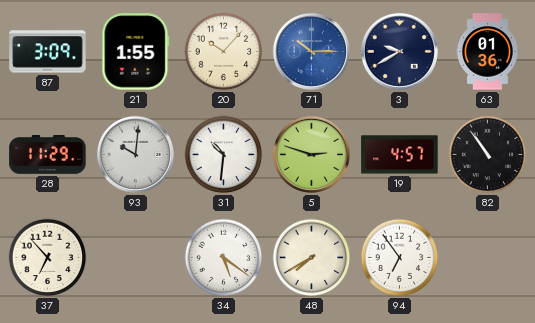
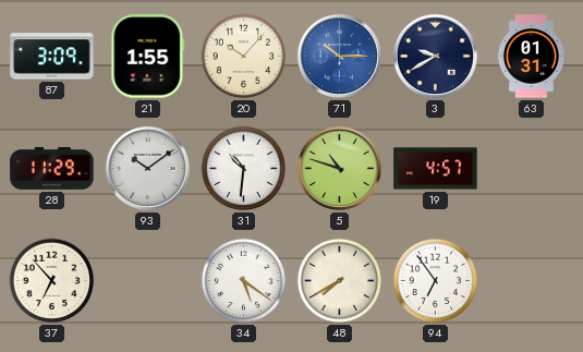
63: 01:36 -> 01:31
93: 10:01 -> 10:09
5: 2:48 -> 10:48
82: 10:54 -> none
